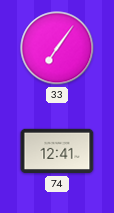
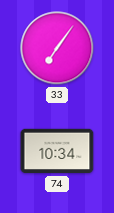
74: 12:41 -> 10:34
